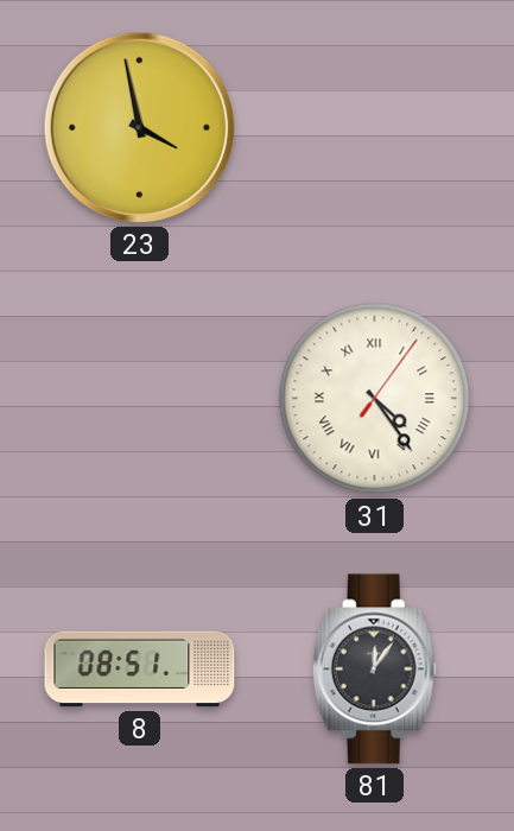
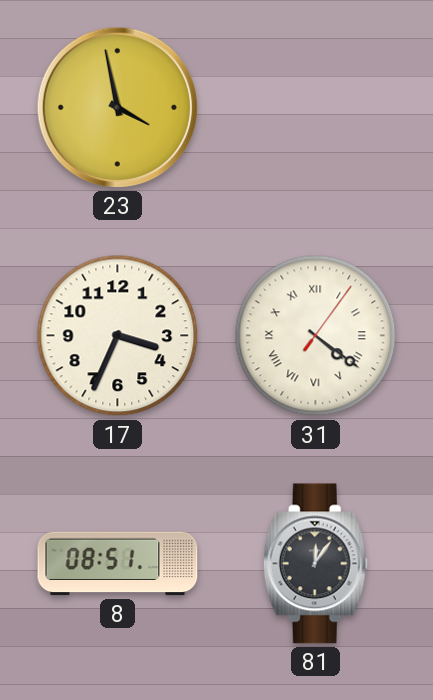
17: none -> 3:34
31: 4:24 -> 4:21
